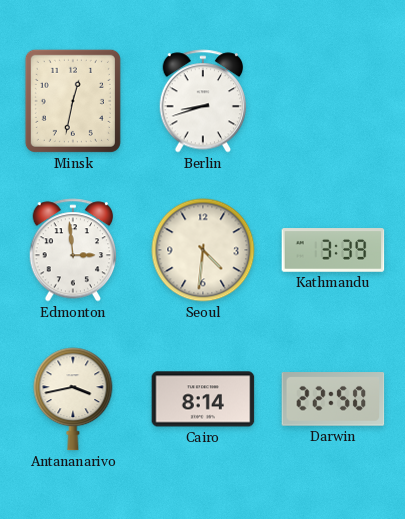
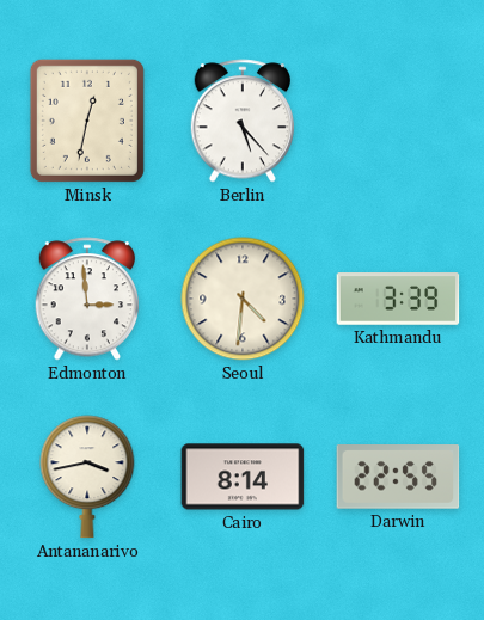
Berlin: 8:42 -> 5:23
Darwin: 22:50 -> 22:55
